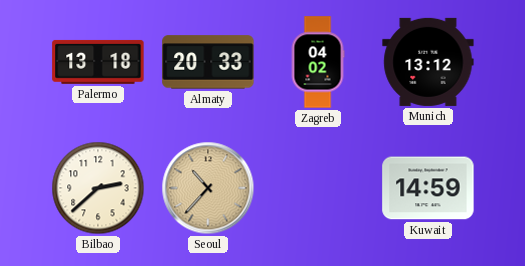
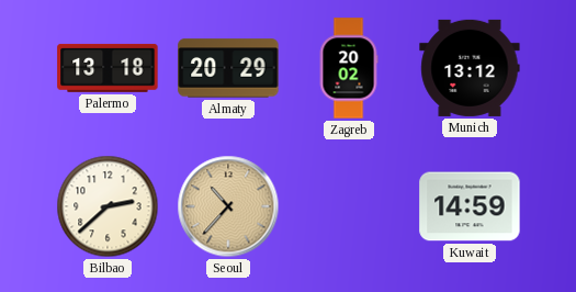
Almaty: 20:33 -> 20:29
Zagreb: 04:02 -> 20:02
